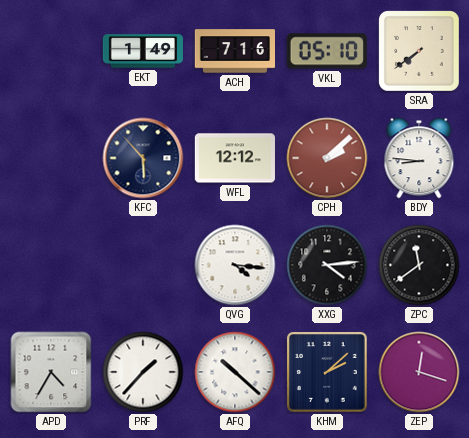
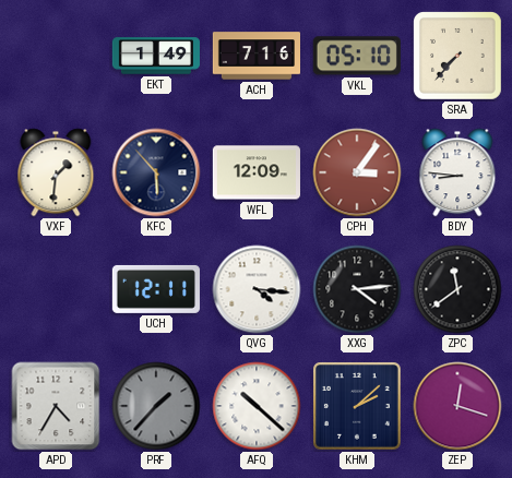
SRA: 7:39 -> 7:37
VXF: none -> 1:31
WFL: 12:12 -> 12:09
CPH: 2:08 -> 3:06
UCH: none -> 12:11
PRF dial: white -> grey
